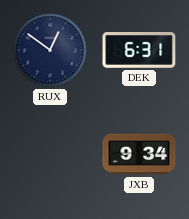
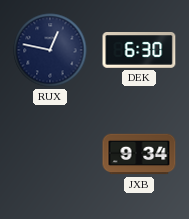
RUX: 12:51 -> 12:47
DEK: 6:31 -> 6:30
